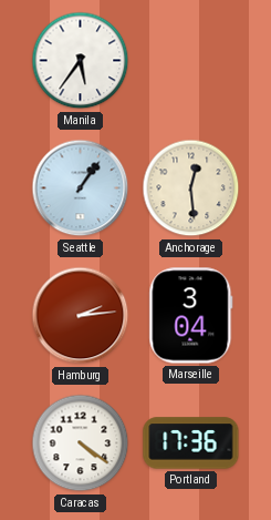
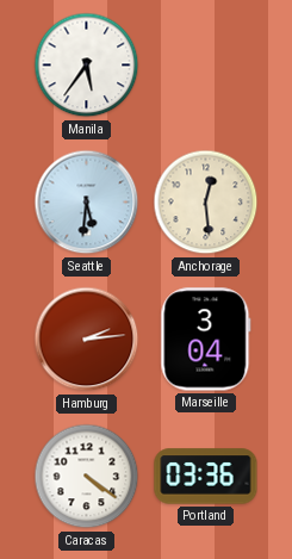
Seattle: 1:06 -> 5:31
Portland: 17:36 -> 03:36
